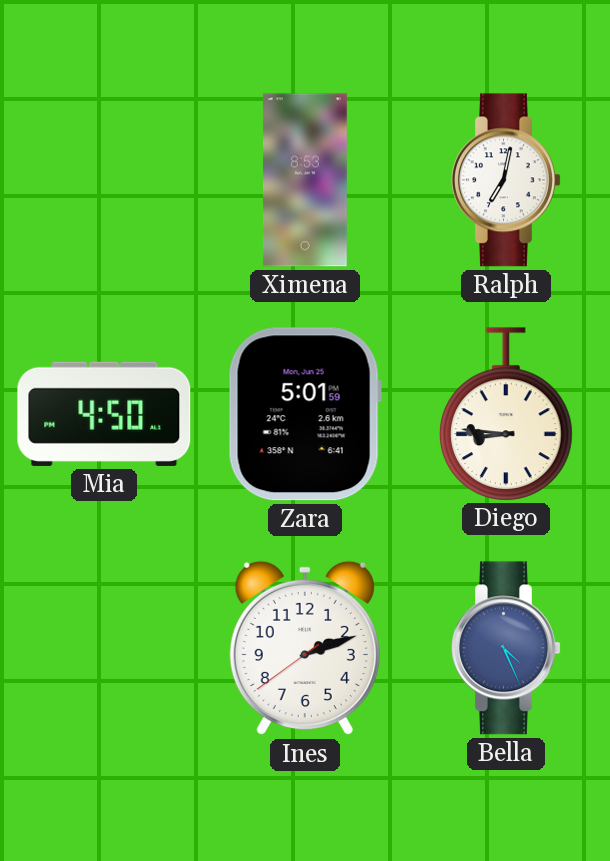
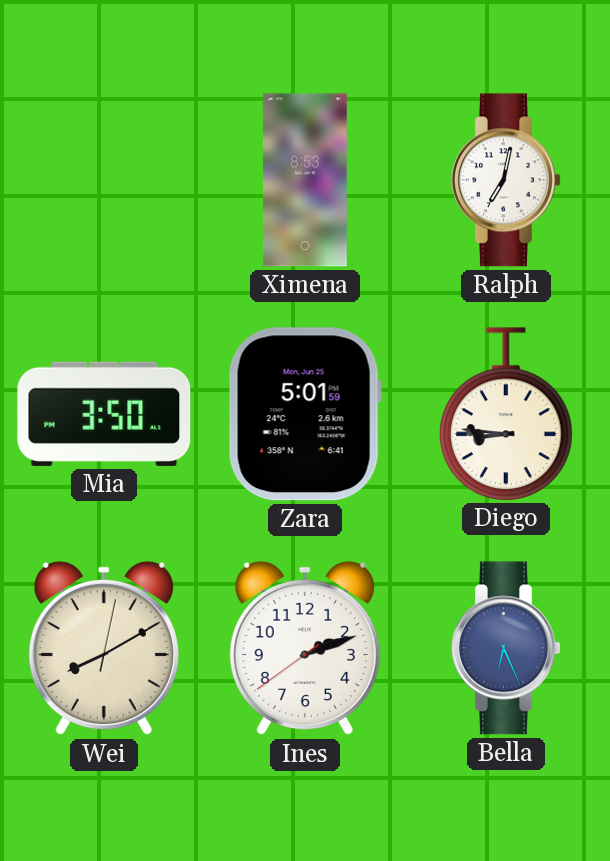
Mia: 4:50 -> 3:50
Wei: none -> 8:10
Bella: 4:26 -> 6:26
